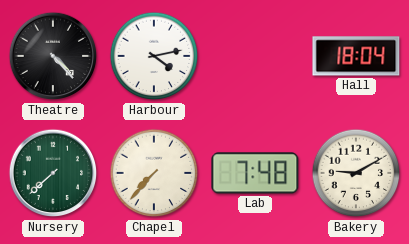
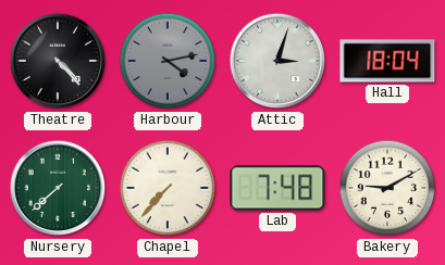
Harbour dial: white -> grey
Attic: none -> 3:03
